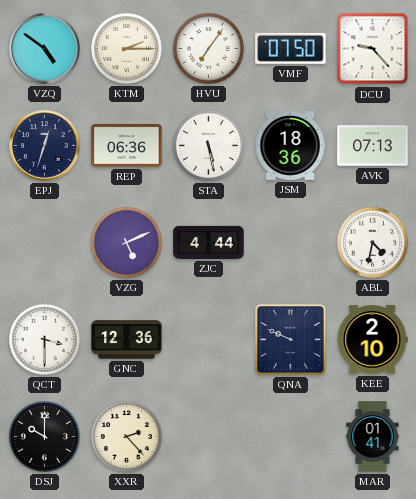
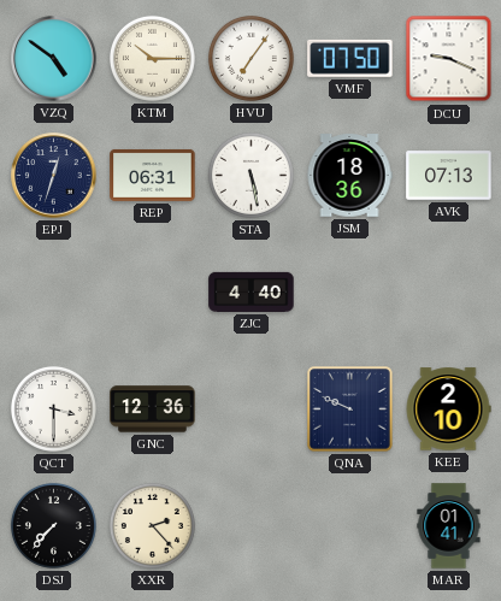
KTM: 2:15 -> 10:15
DCU: 9:23 -> 9:19
REP: 06:36 -> 06:31
VZG: 5:11 -> none
ZJC: 4:44 -> 4:40
ABL: 4:32 -> none
DSJ: 10:00 -> 7:37
